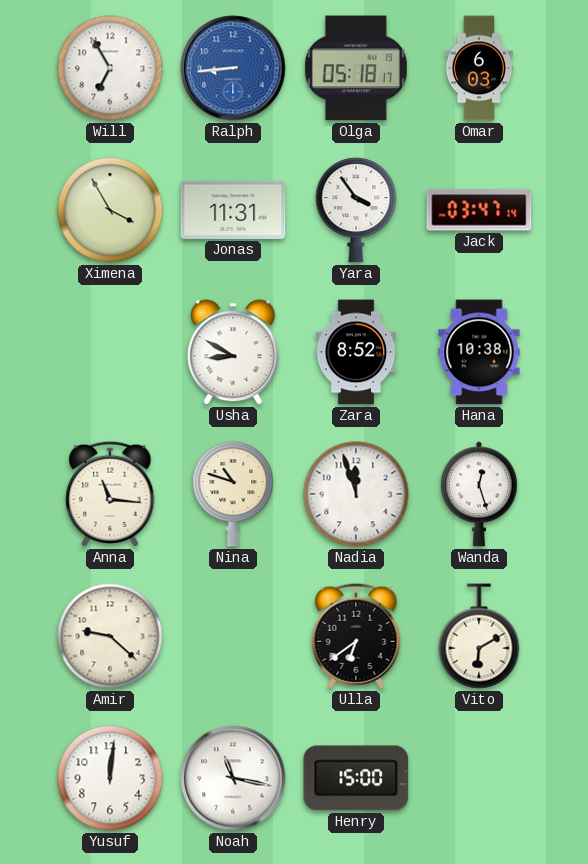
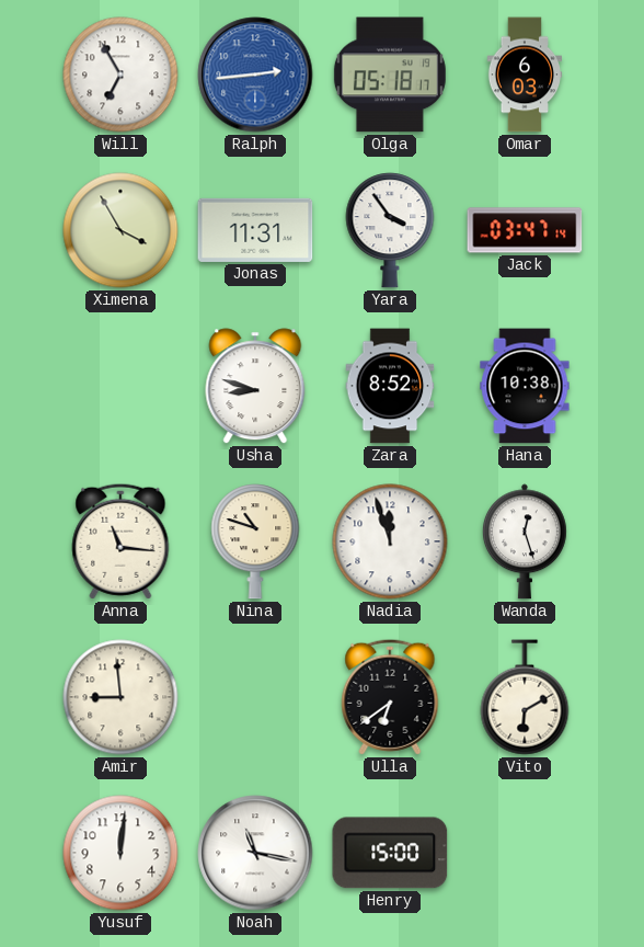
Ralph: 8:44 -> 2:44
Usha: 8:50 -> 8:48
Amir: 9:22 -> 8:59
